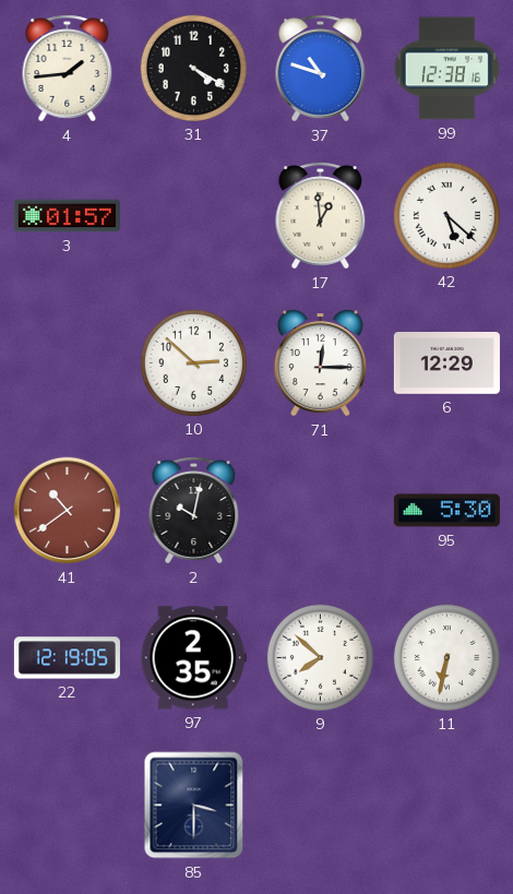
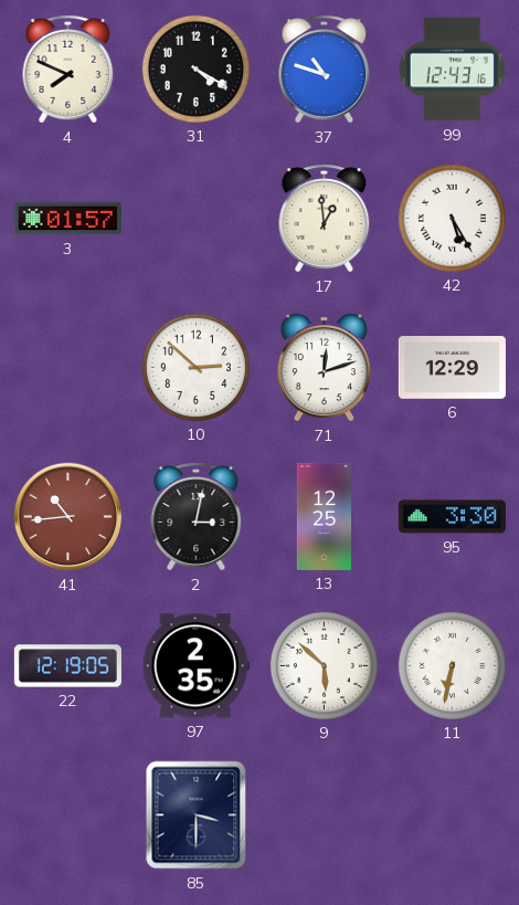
4: 1:44 -> 7:49
99: 12:38 -> 12:43
42: 5:22 -> 5:25
71: 12:15 -> 12:12
41: 10:39 -> 10:44
2: 10:02 -> 3:02
13: none -> 12:25
95: 5:30 -> 3:30
9: 7:52 -> 5:52
